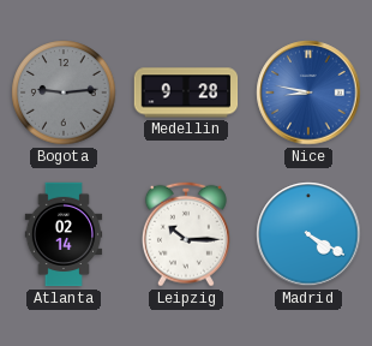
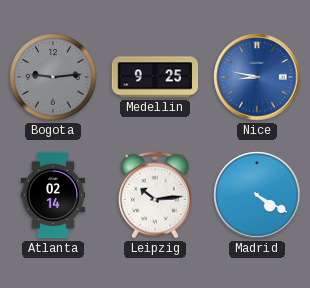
Medellin: 9:28 -> 9:25
Leipzig: 10:15 -> 10:14
